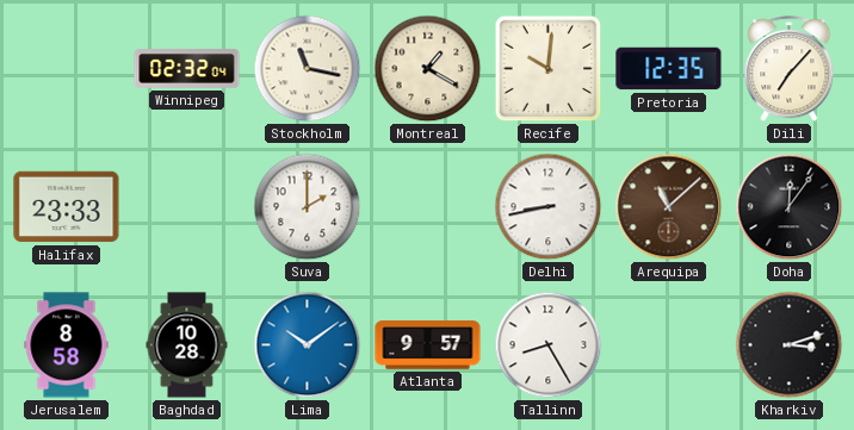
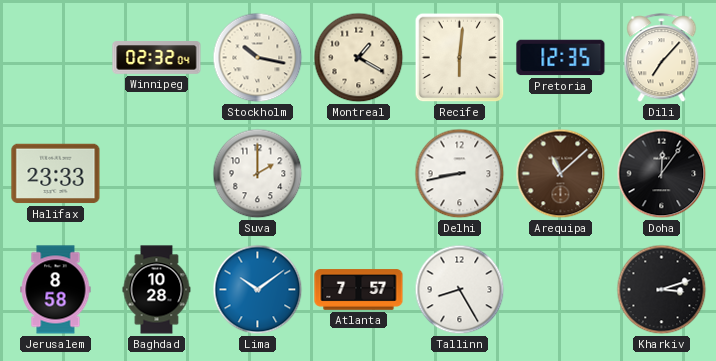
Stockholm: 11:17 -> 10:17
Recife: 10:01 -> 6:01
Atlanta: 9:57 -> 7:57
